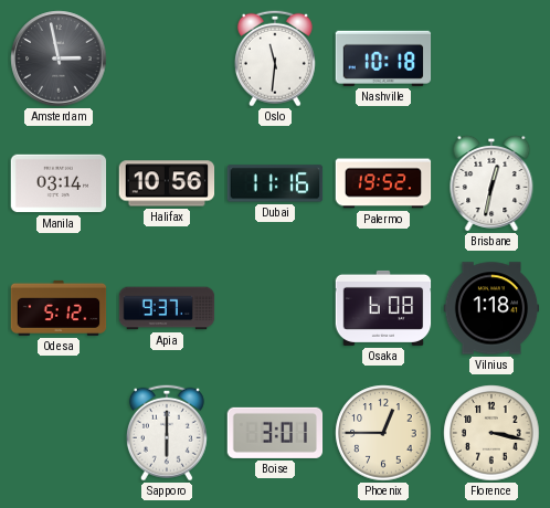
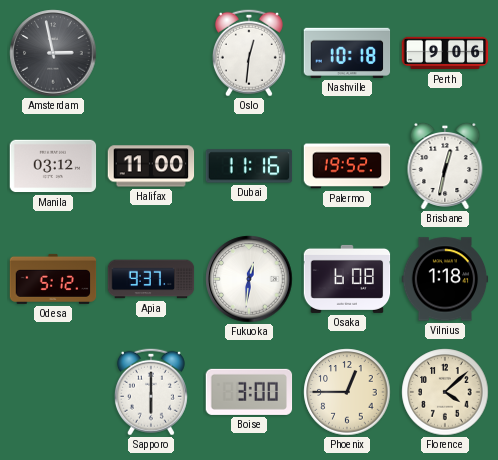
Oslo: 11:31 -> 12:31
Perth: none -> 9:06
Manila: 03:14 -> 03:12
Halifax: 10:56 -> 11:00
Fukuoka: none -> 12:31
Boise: 3:01 -> 3:00
Florence: 3:17 -> 4:08
